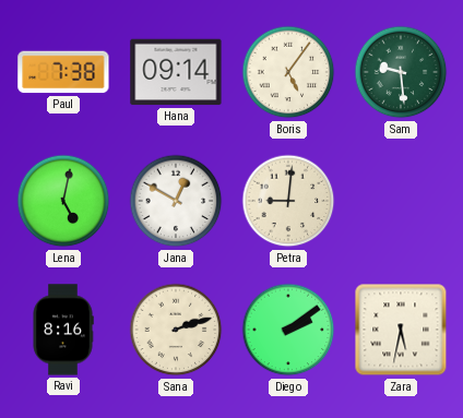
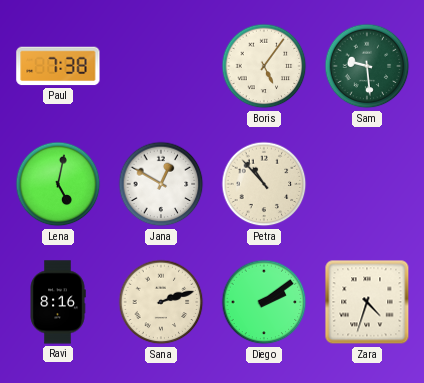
Hana: 09:14 -> none
Petra: 9:01 -> 10:53
Zara: 5:32 -> 4:33
